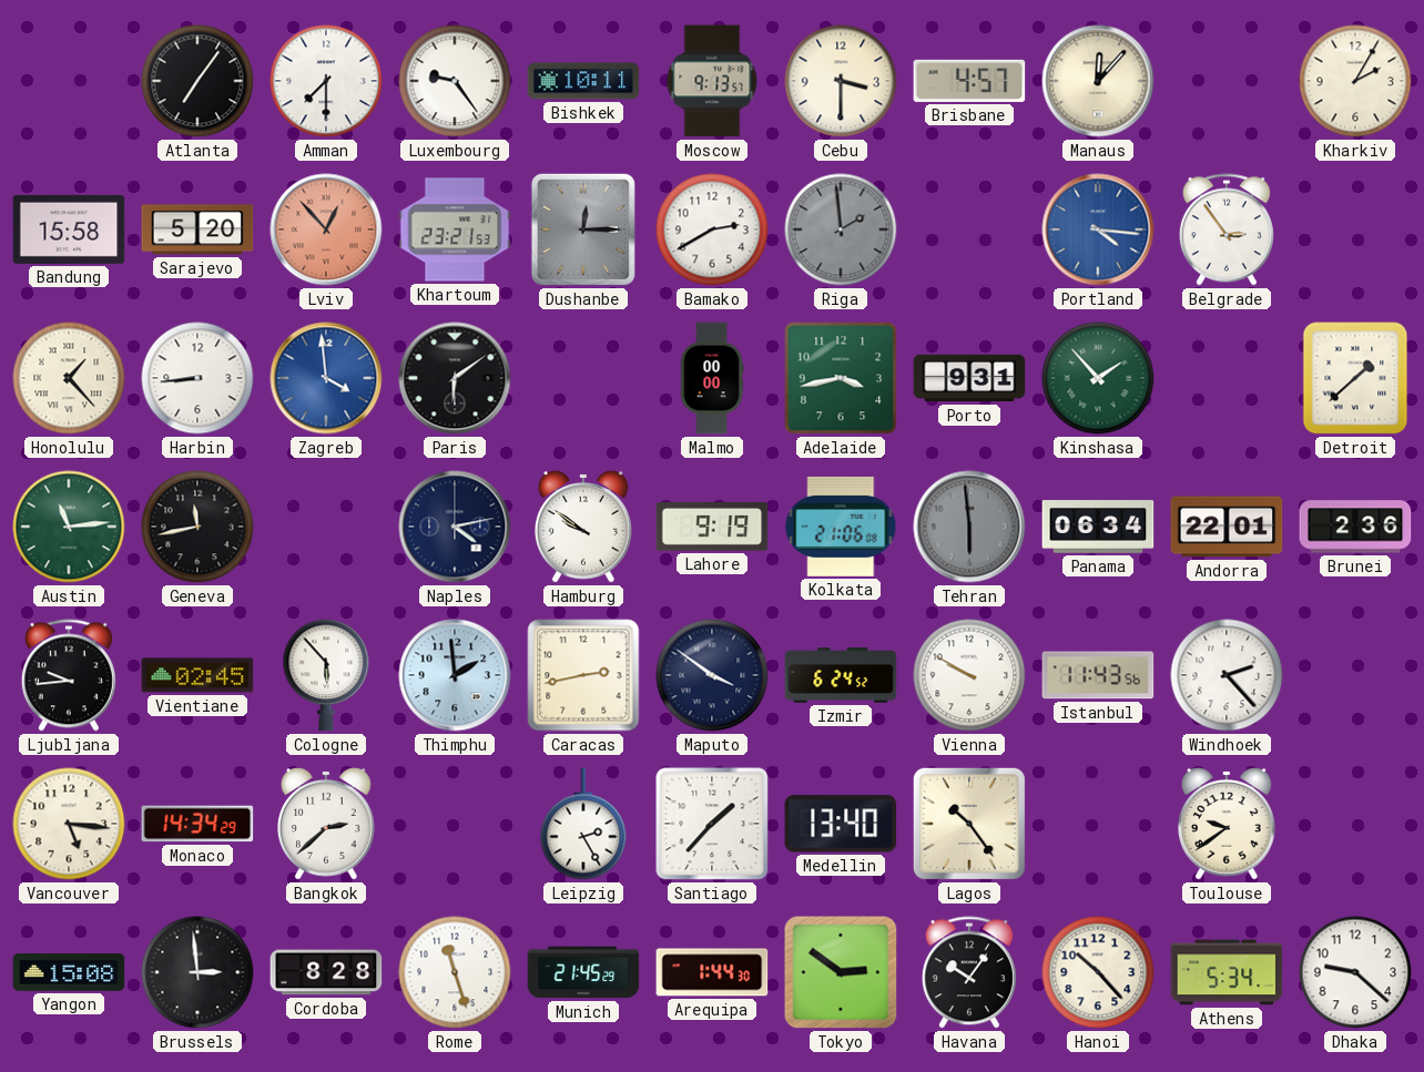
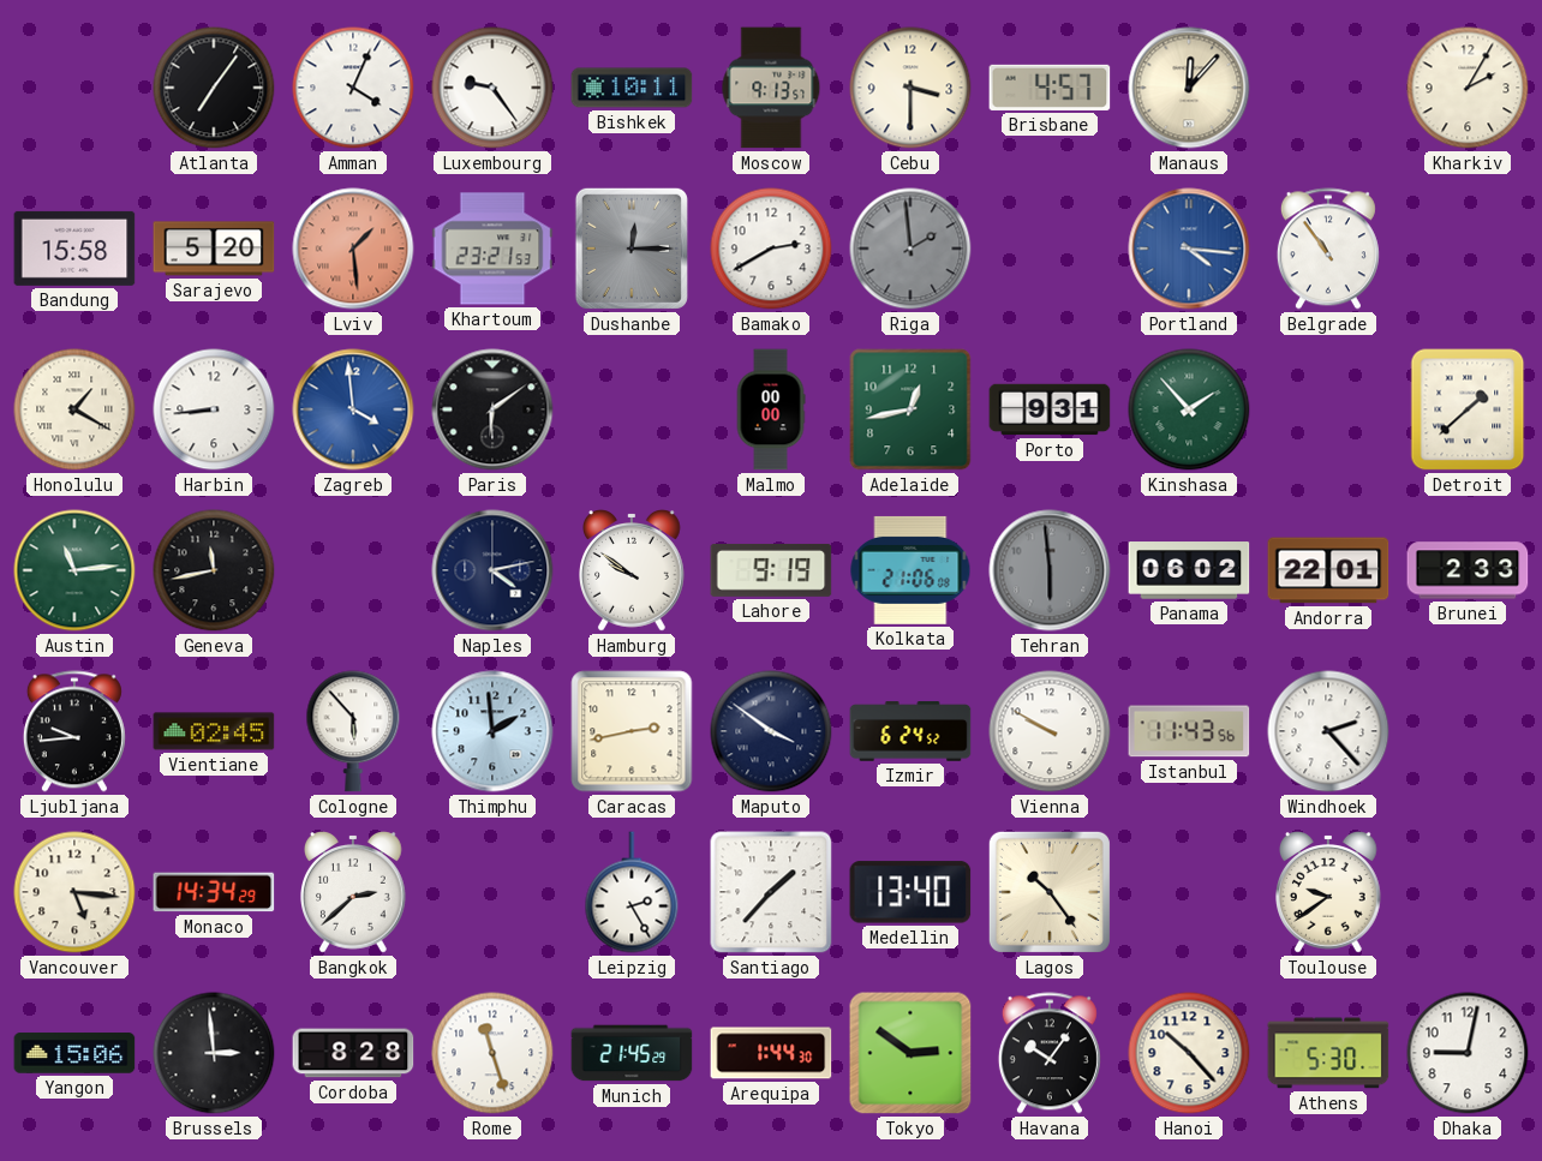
Amman: 7:30 -> 4:04
Lviv: 12:53 -> 1:29
Belgrade: 2:54 -> 10:54
Honolulu: 1:23 -> 1:20
Adelaide: 3:43 -> 12:43
Panama: 06:34 -> 06:02
Brunei: 2:36 -> 2:33
Yangon: 15:08 -> 15:06
Athens: 5:34 -> 5:30
Dhaka: 9:22 -> 9:02
